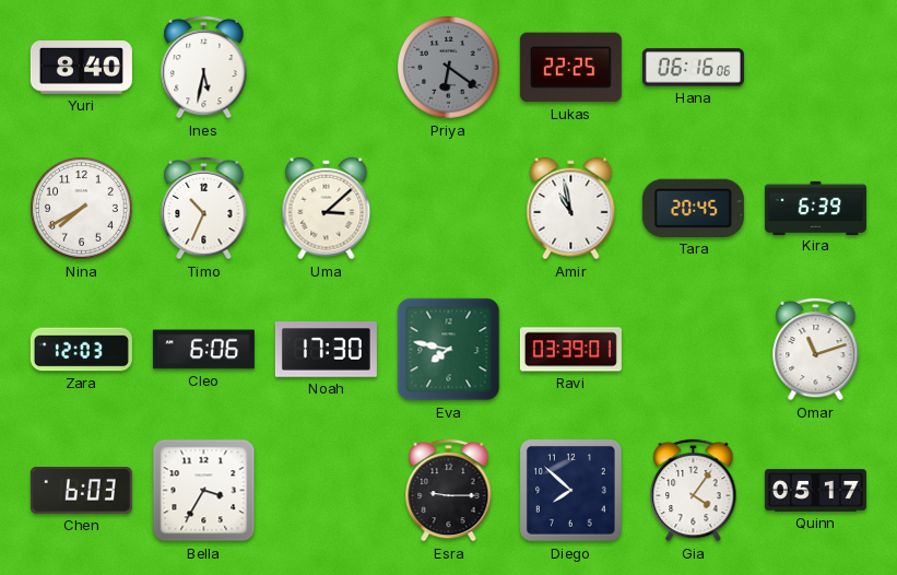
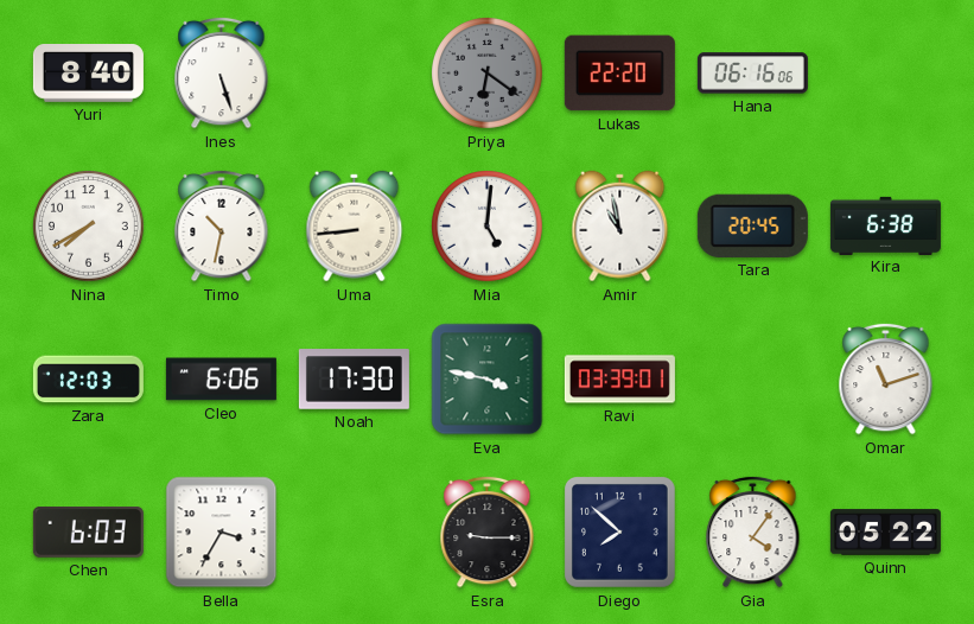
Ines: 5:32 -> 5:27
Lukas: 22:25 -> 22:20
Timo: 10:34 -> 10:32
Uma: 3:08 -> 8:44
Mia: none -> 5:01
Kira: 6:39 -> 6:38
Eva: 7:47 -> 3:47
Quinn: 05:17 -> 05:22
